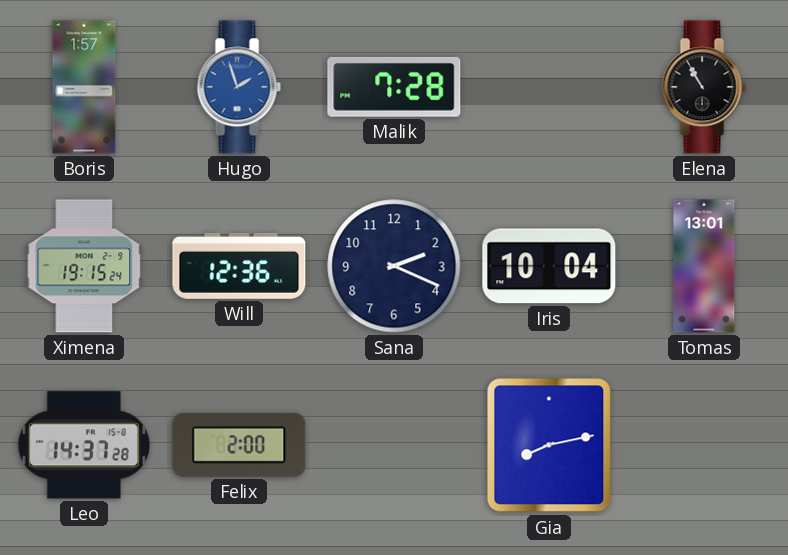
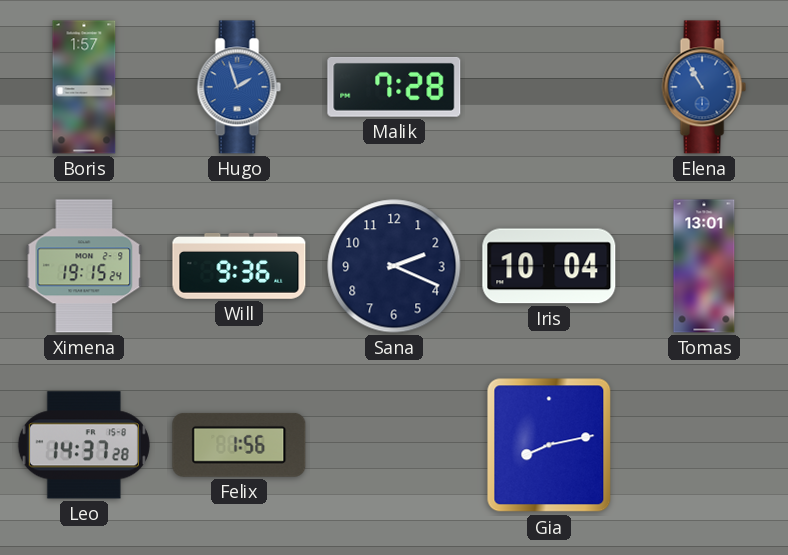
Elena dial: black -> blue
Will: 12:36 -> 9:36
Felix: 2:00 -> 1:56
